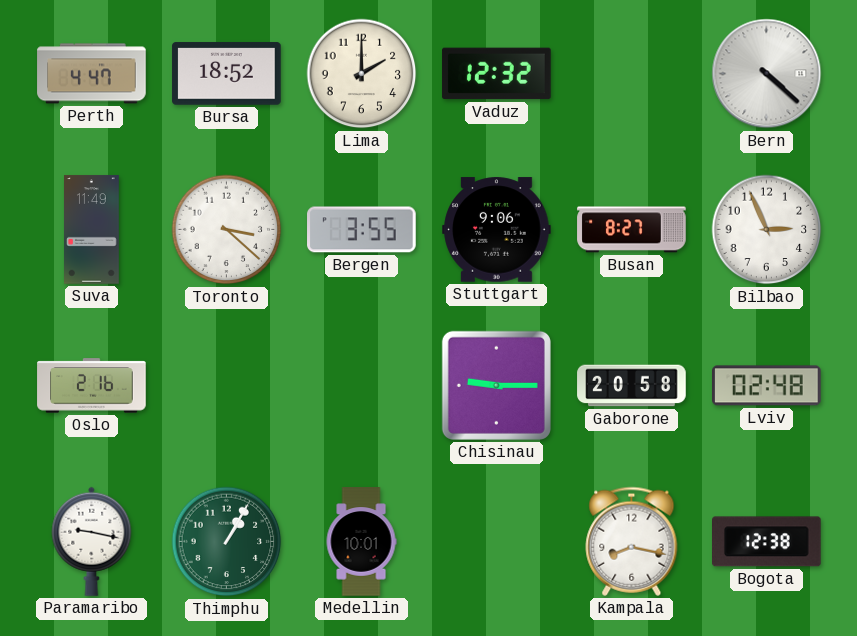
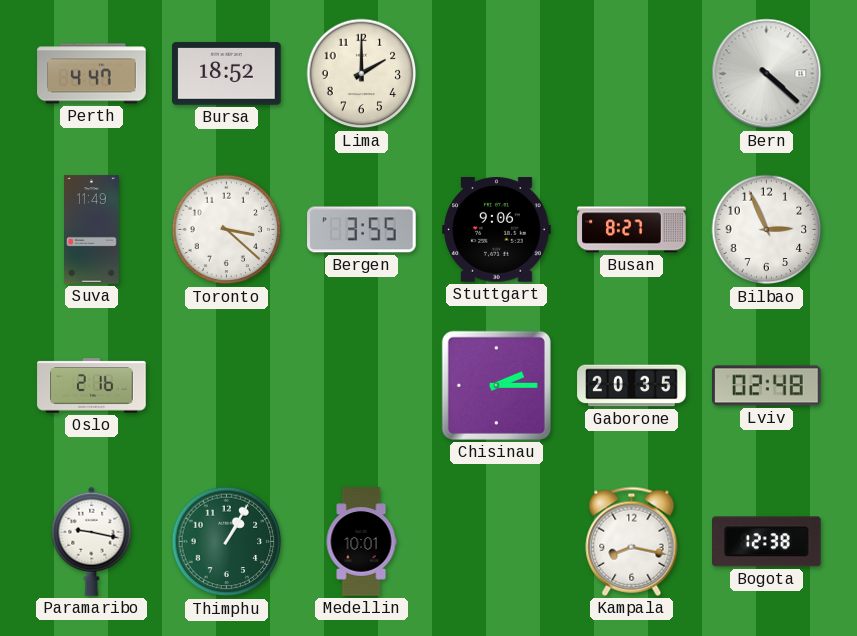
Vaduz: 12:32 -> none
Chisinau: 9:15 -> 2:15
Gaborone: 20:58 -> 20:35
